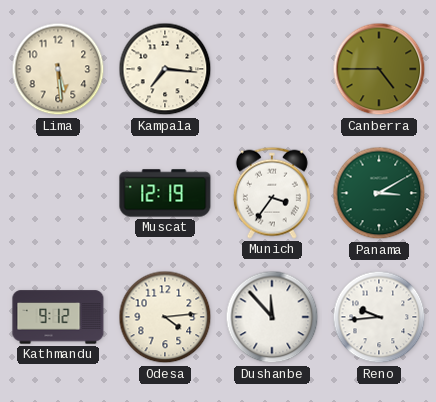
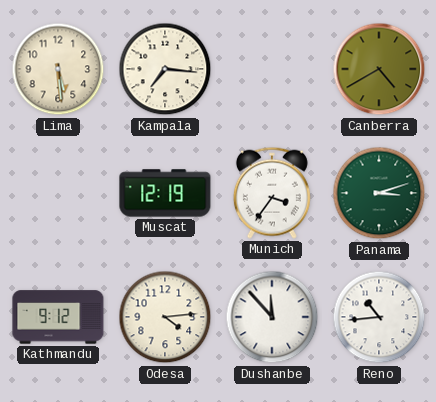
Canberra: 4:45 -> 4:40
Panama: 3:10 -> 3:12
Reno: 9:44 -> 10:44
